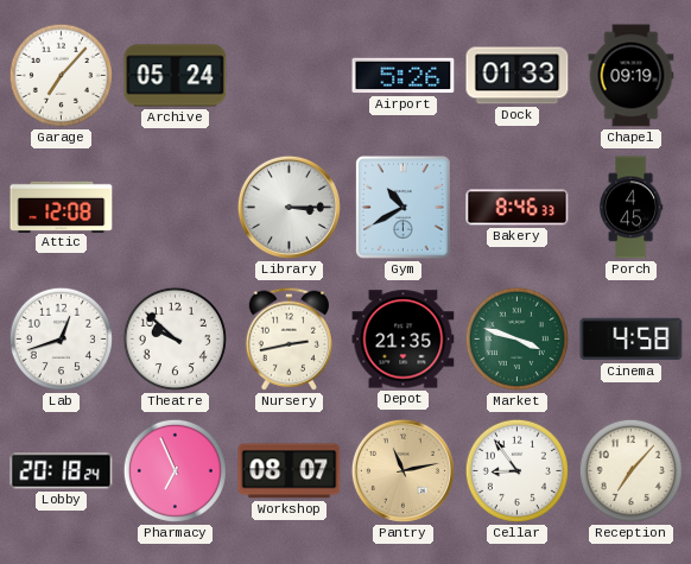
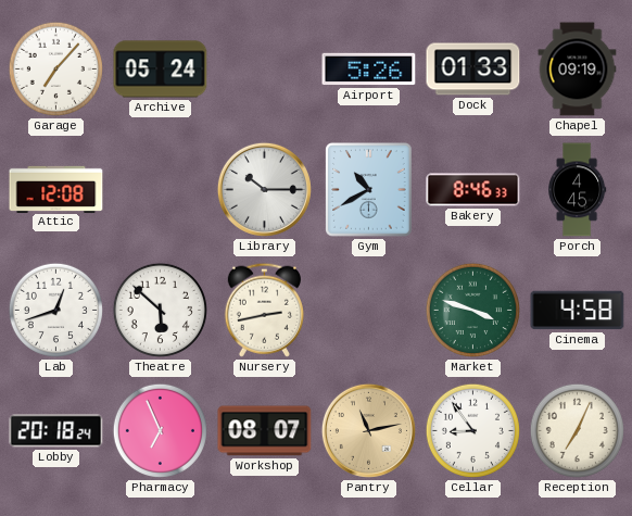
Library: 3:15 -> 10:15
Theatre: 9:52 -> 5:52
Depot: 21:35 -> none
Reception: 7:07 -> 7:04
